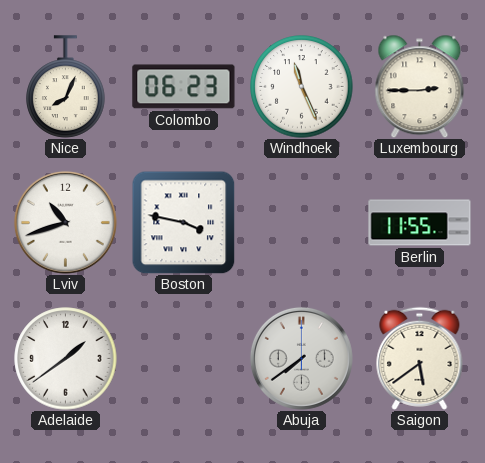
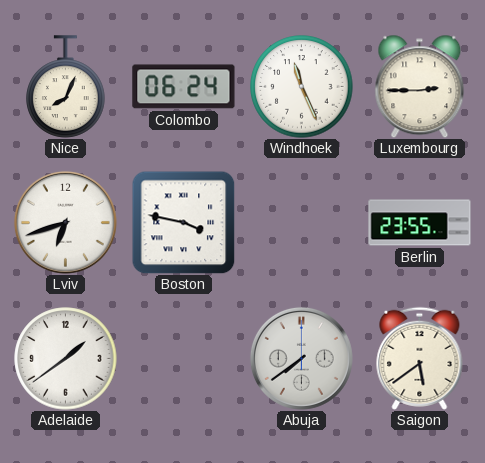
Colombo: 06:23 -> 06:24
Lviv: 10:42 -> 6:42
Berlin: 11:55 -> 23:55
